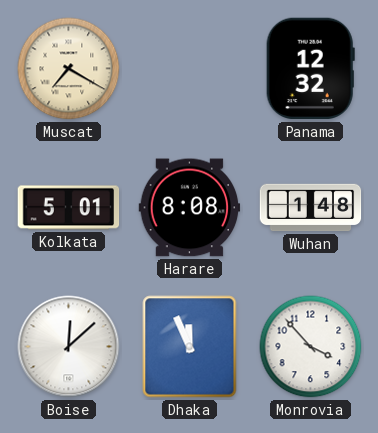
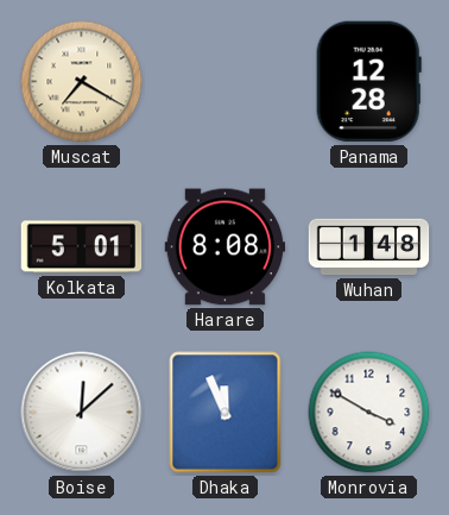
Panama: 12:32 -> 12:28
Monrovia: 3:53 -> 3:50
